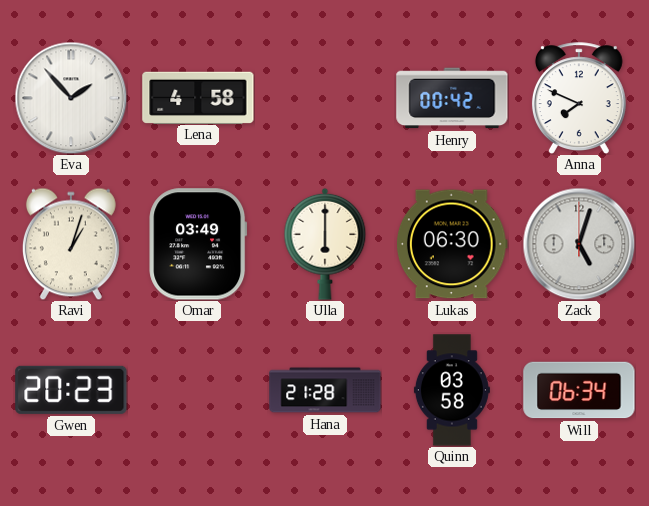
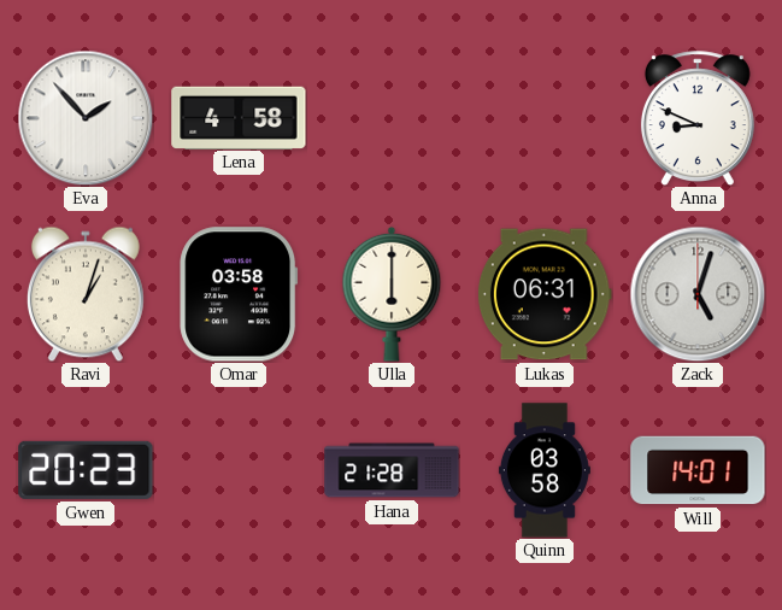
Henry: 00:42 -> none
Anna: 7:49 -> 8:49
Omar: 03:49 -> 03:58
Lukas: 06:30 -> 06:31
Will: 06:34 -> 14:01
